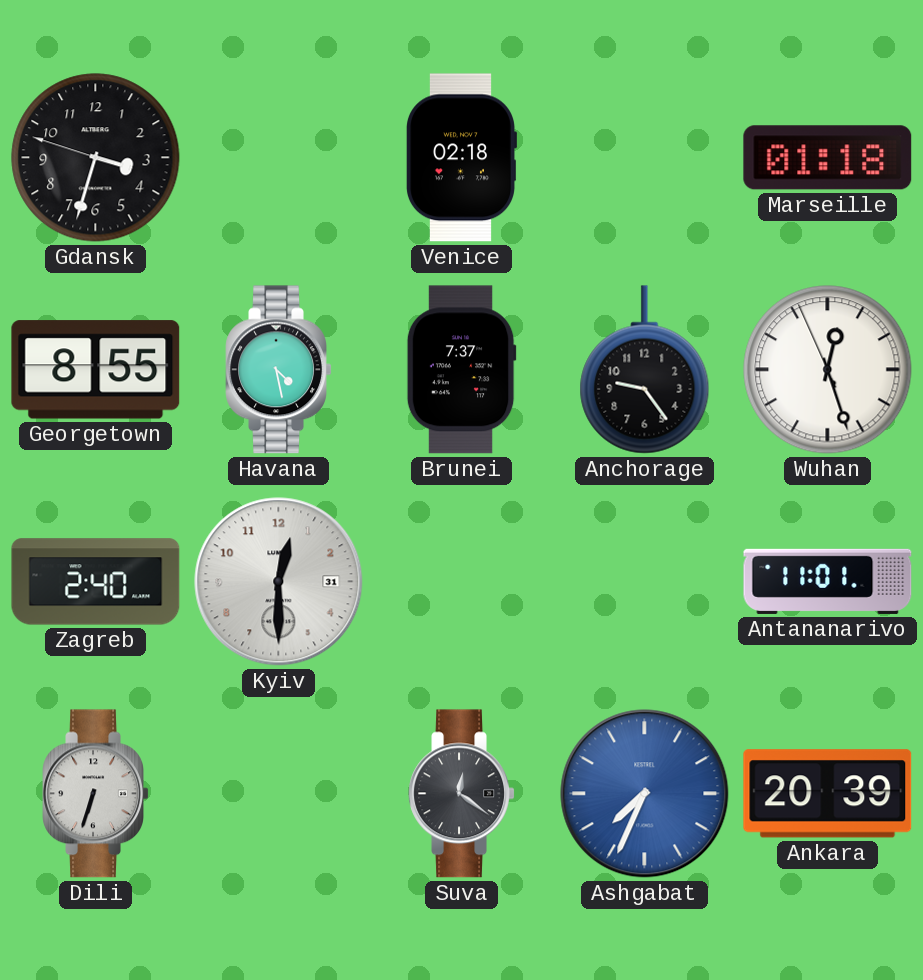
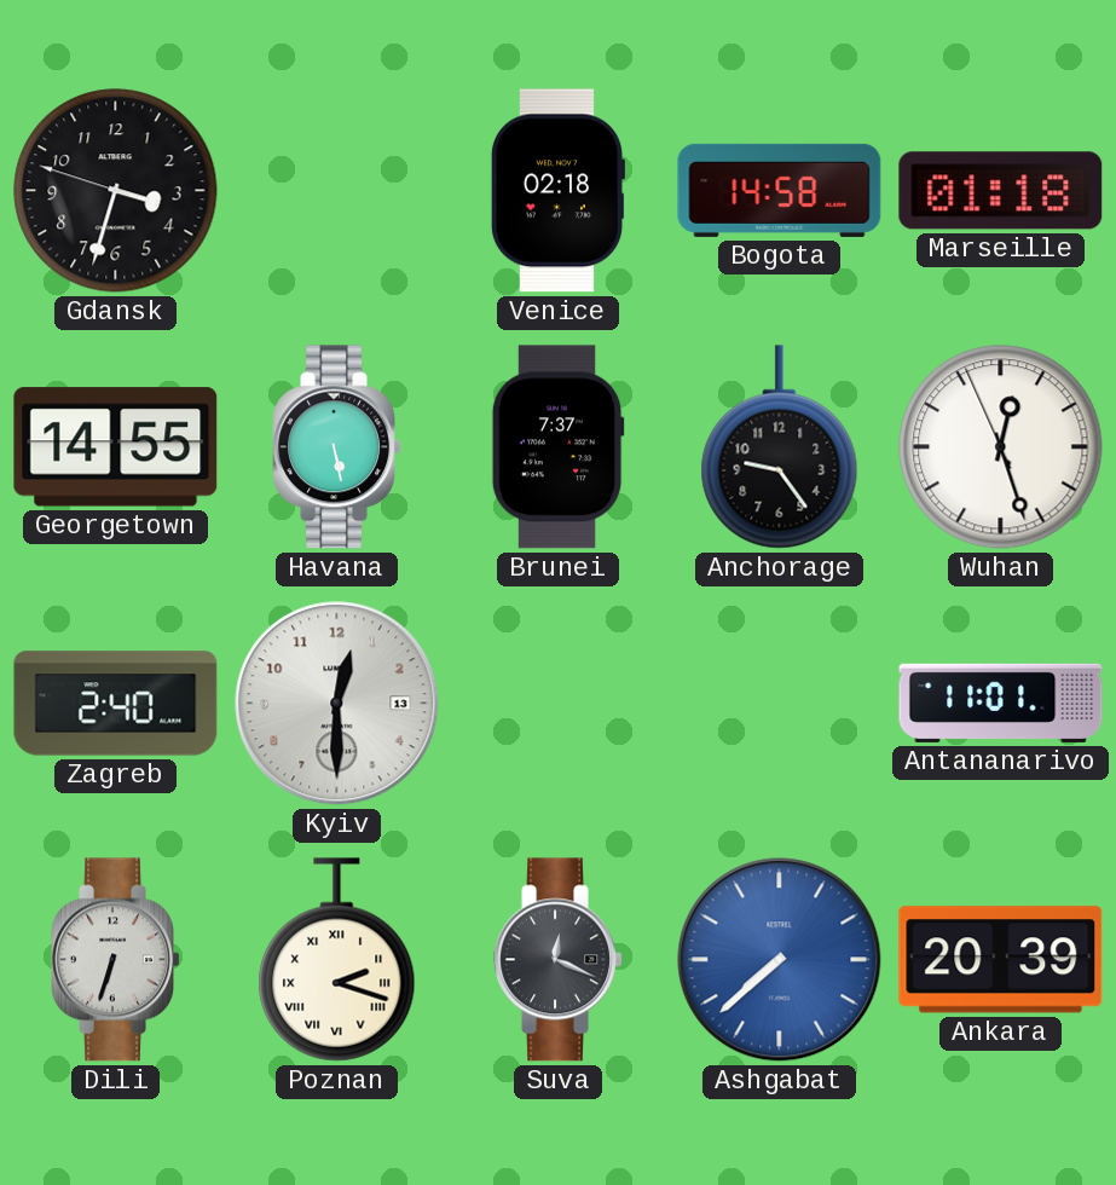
Bogota: none -> 14:58
Georgetown: 8:55 -> 14:55
Havana: 4:28 -> 5:28
Kyiv date: 31 -> 13
Poznan: none -> 2:18
Suva: 12:21 -> 12:19
Ashgabat: 7:34 -> 7:38
